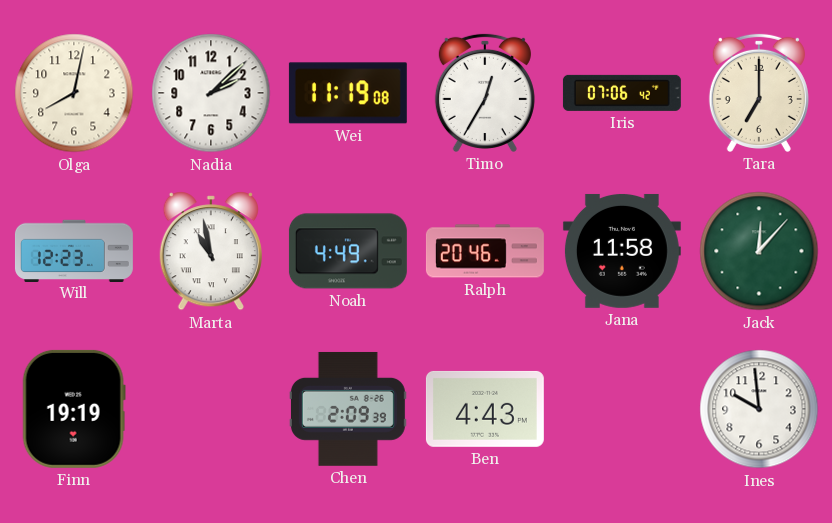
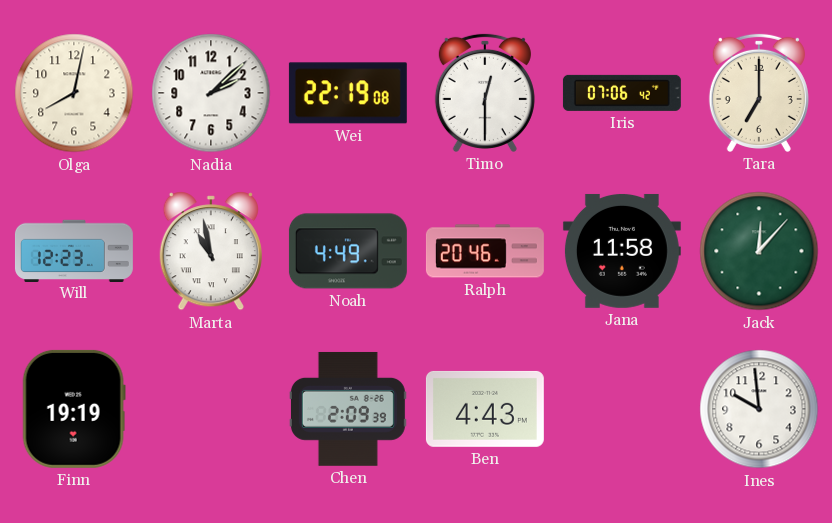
Wei: 11:19 -> 22:19
Timo: 12:35 -> 12:30
